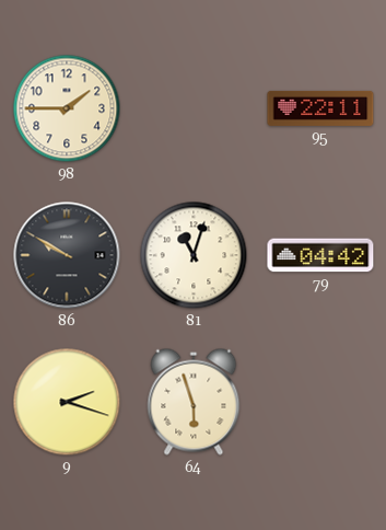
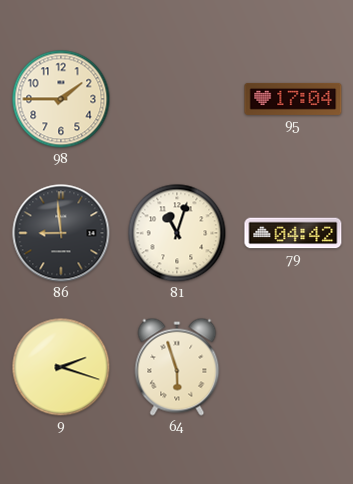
95: 22:11 -> 17:04
86: 9:50 -> 8:59
